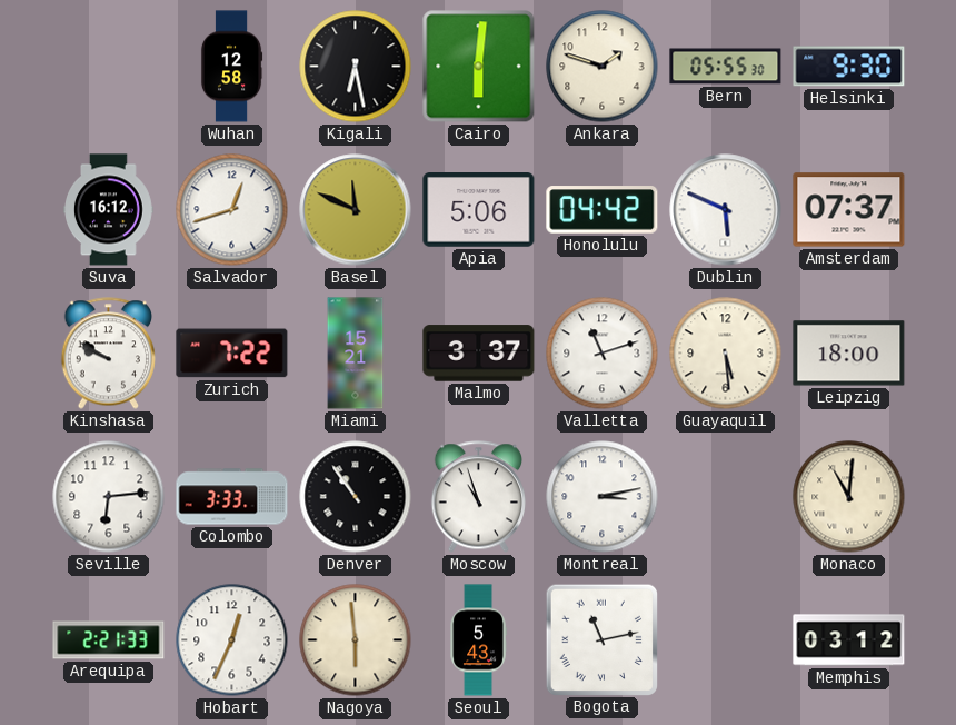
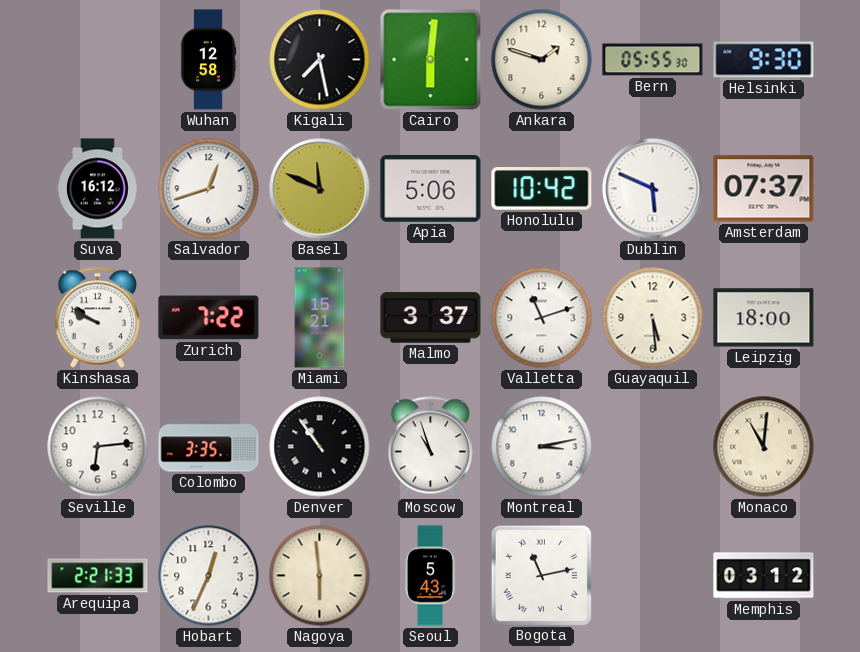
Kigali: 6:28 -> 7:28
Honolulu: 04:42 -> 10:42
Colombo: 3:33 -> 3:35
